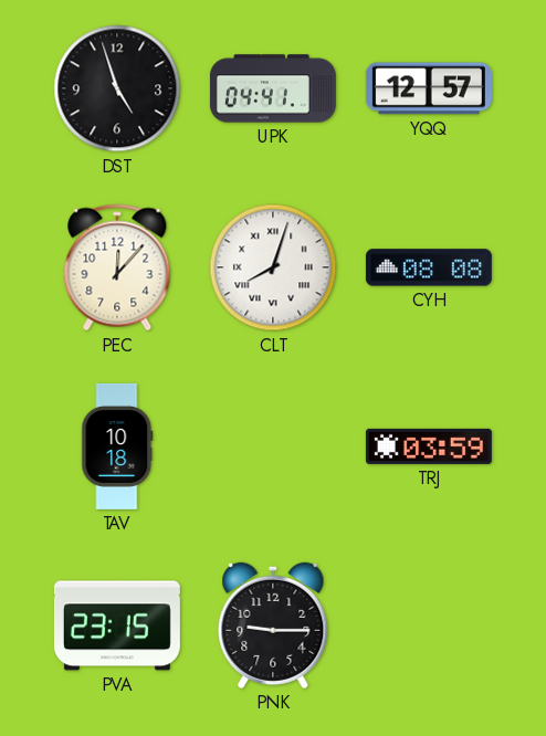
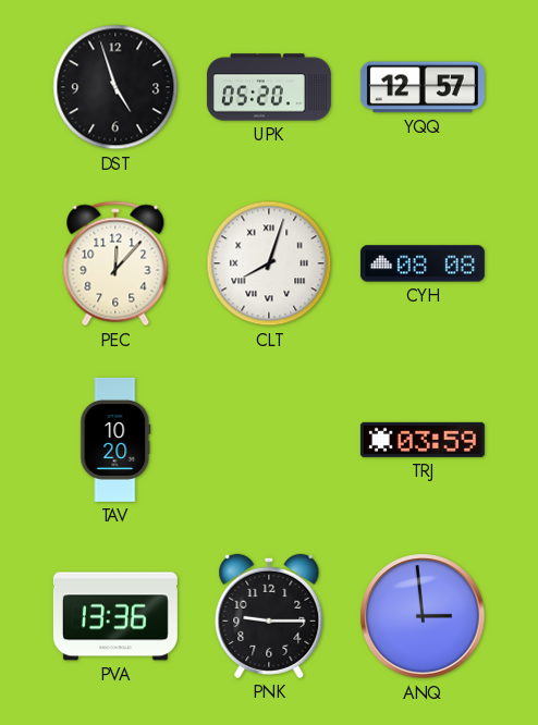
UPK: 04:41 -> 05:20
TAV: 10:18 -> 10:20
PVA: 23:15 -> 13:36
ANQ: none -> 2:59
